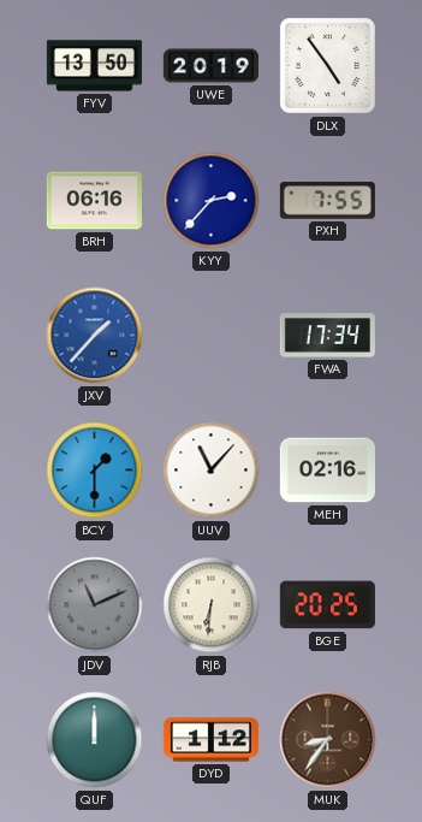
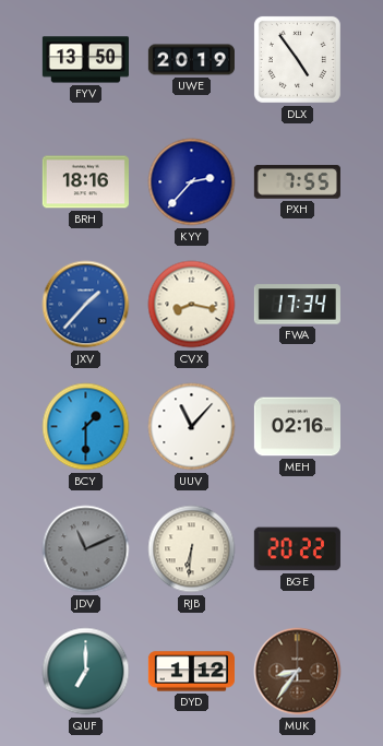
BRH: 06:16 -> 18:16
CVX: none -> 8:17
BGE: 20:25 -> 20:22
QUF: 12:00 -> 7:00
